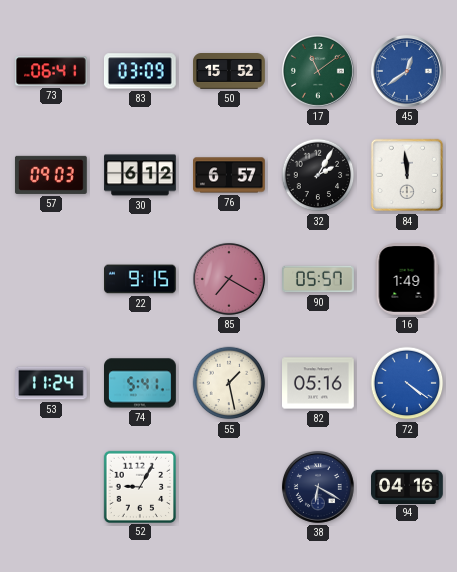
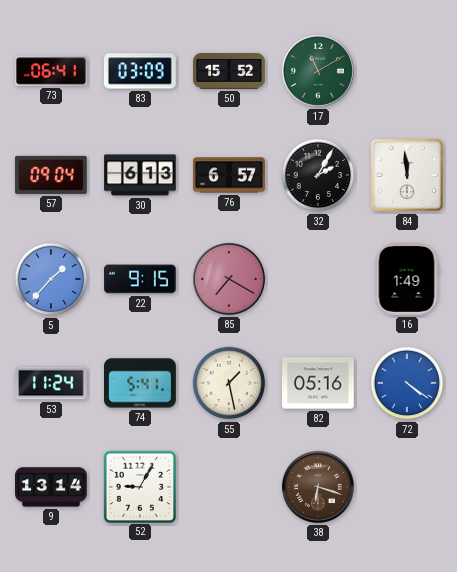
17: 11:09 -> 11:10
45: 12:39 -> none
57: 09:03 -> 09:04
30: 6:12 -> 6:13
5: none -> 1:37
90: 05:57 -> none
9: none -> 13:14
38: 6:20 -> 6:18
38 dial: navy -> brown
94: 04:16 -> none
